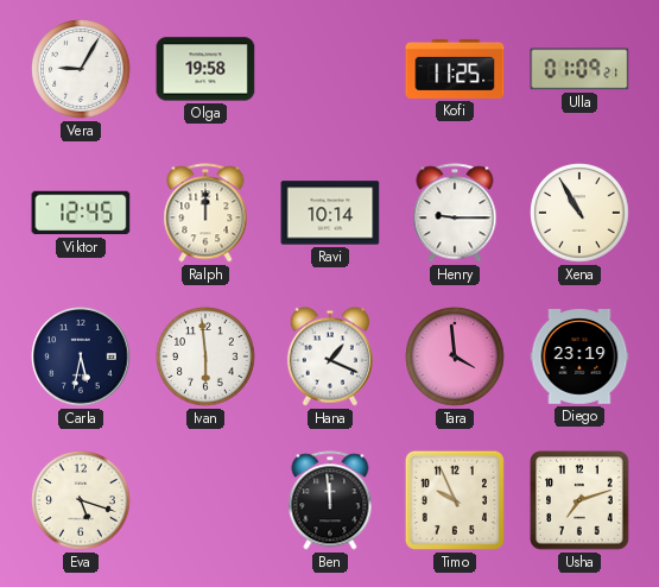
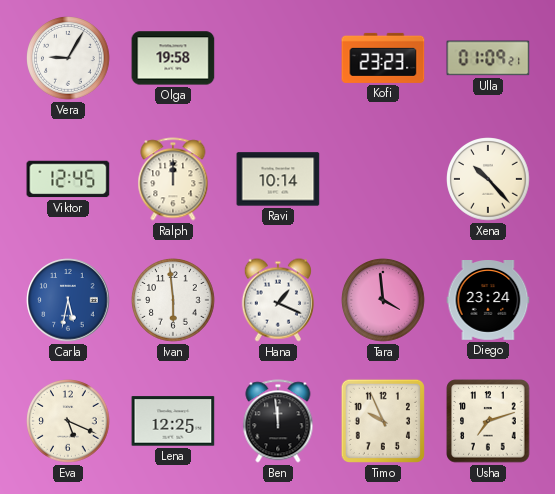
Kofi: 11:25 -> 23:23
Henry: 9:15 -> none
Xena: 10:55 -> 10:23
Carla dial: navy -> blue
Diego: 23:19 -> 23:24
Eva: 5:18 -> 5:19
Lena: none -> 12:25
